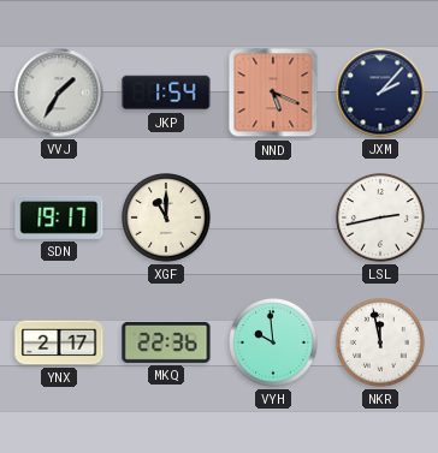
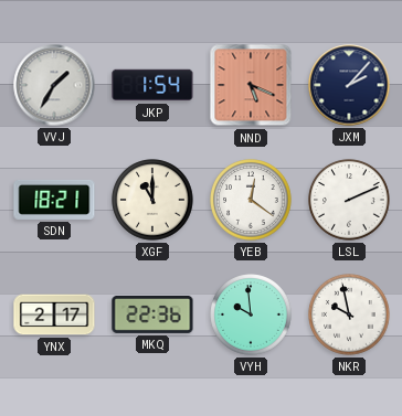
SDN: 19:17 -> 18:21
YEB: none -> 12:21
LSL: 2:43 -> 2:11
NKR: 11:58 -> 9:58
